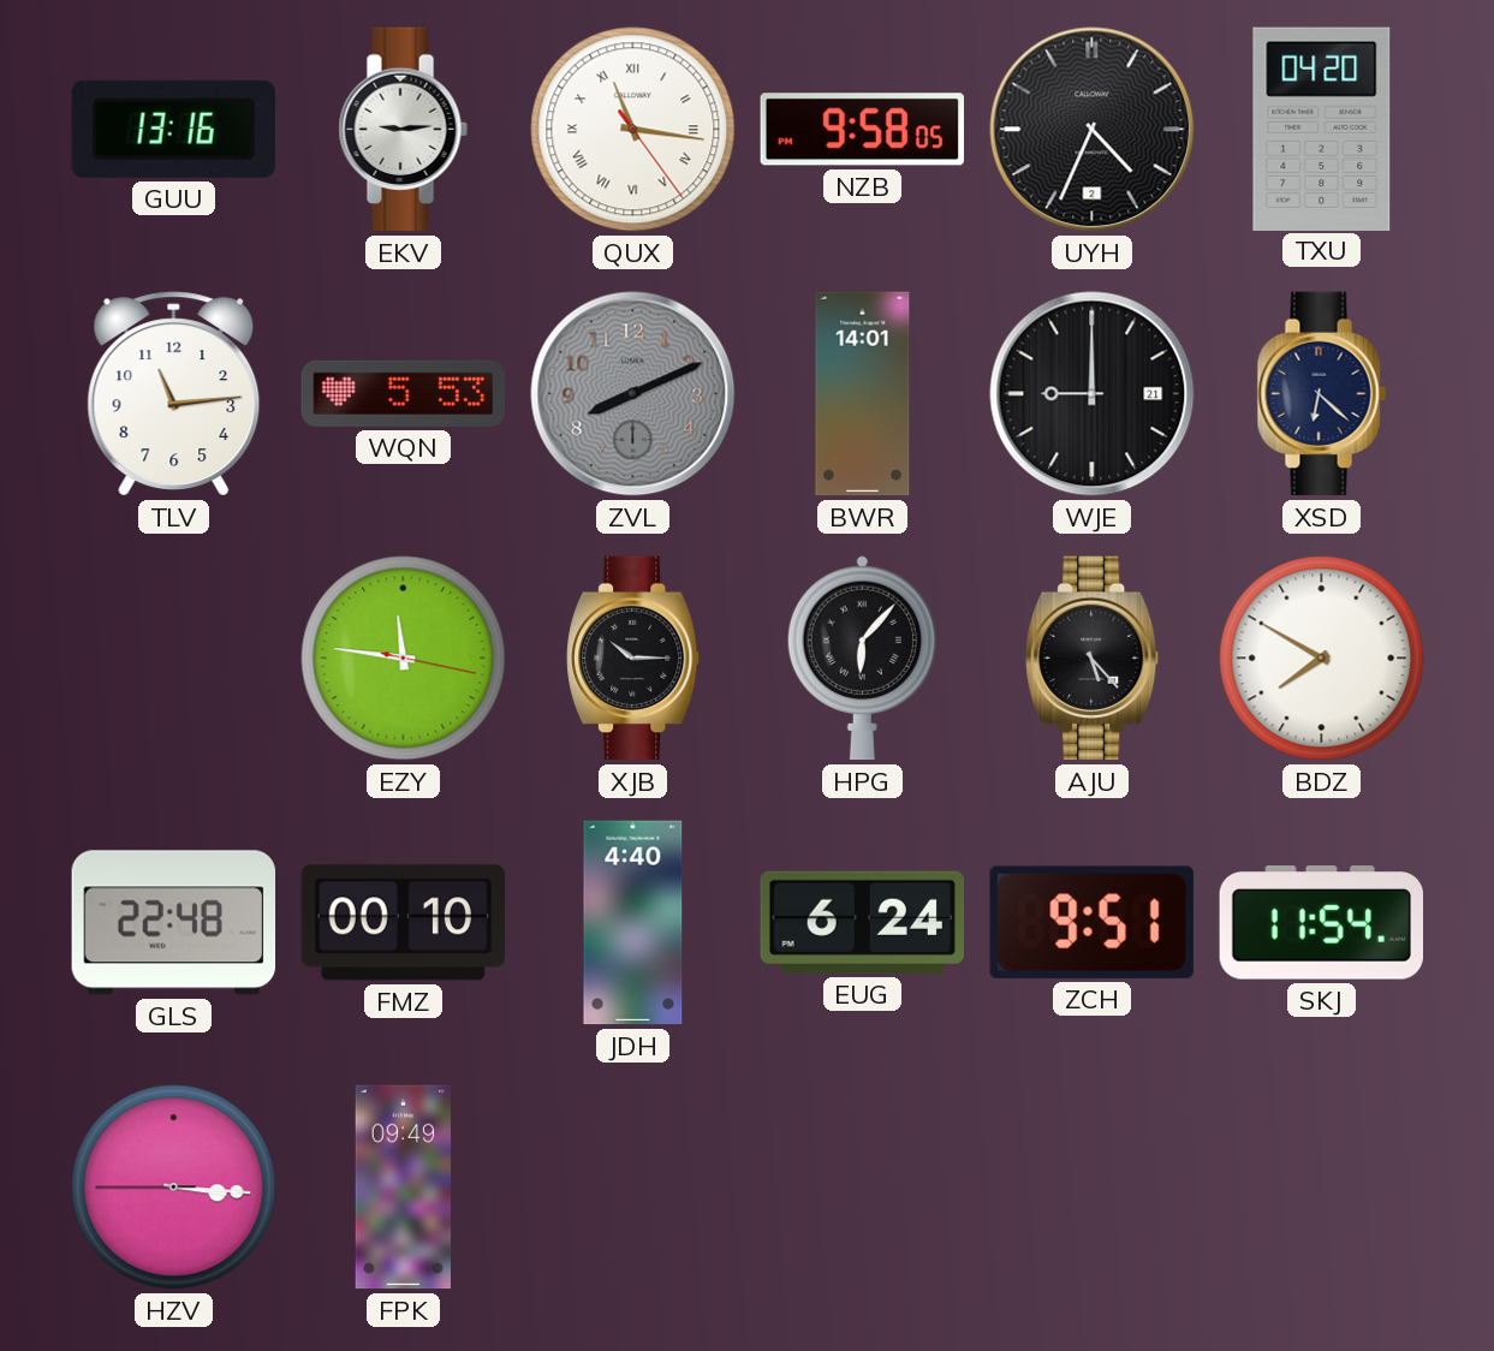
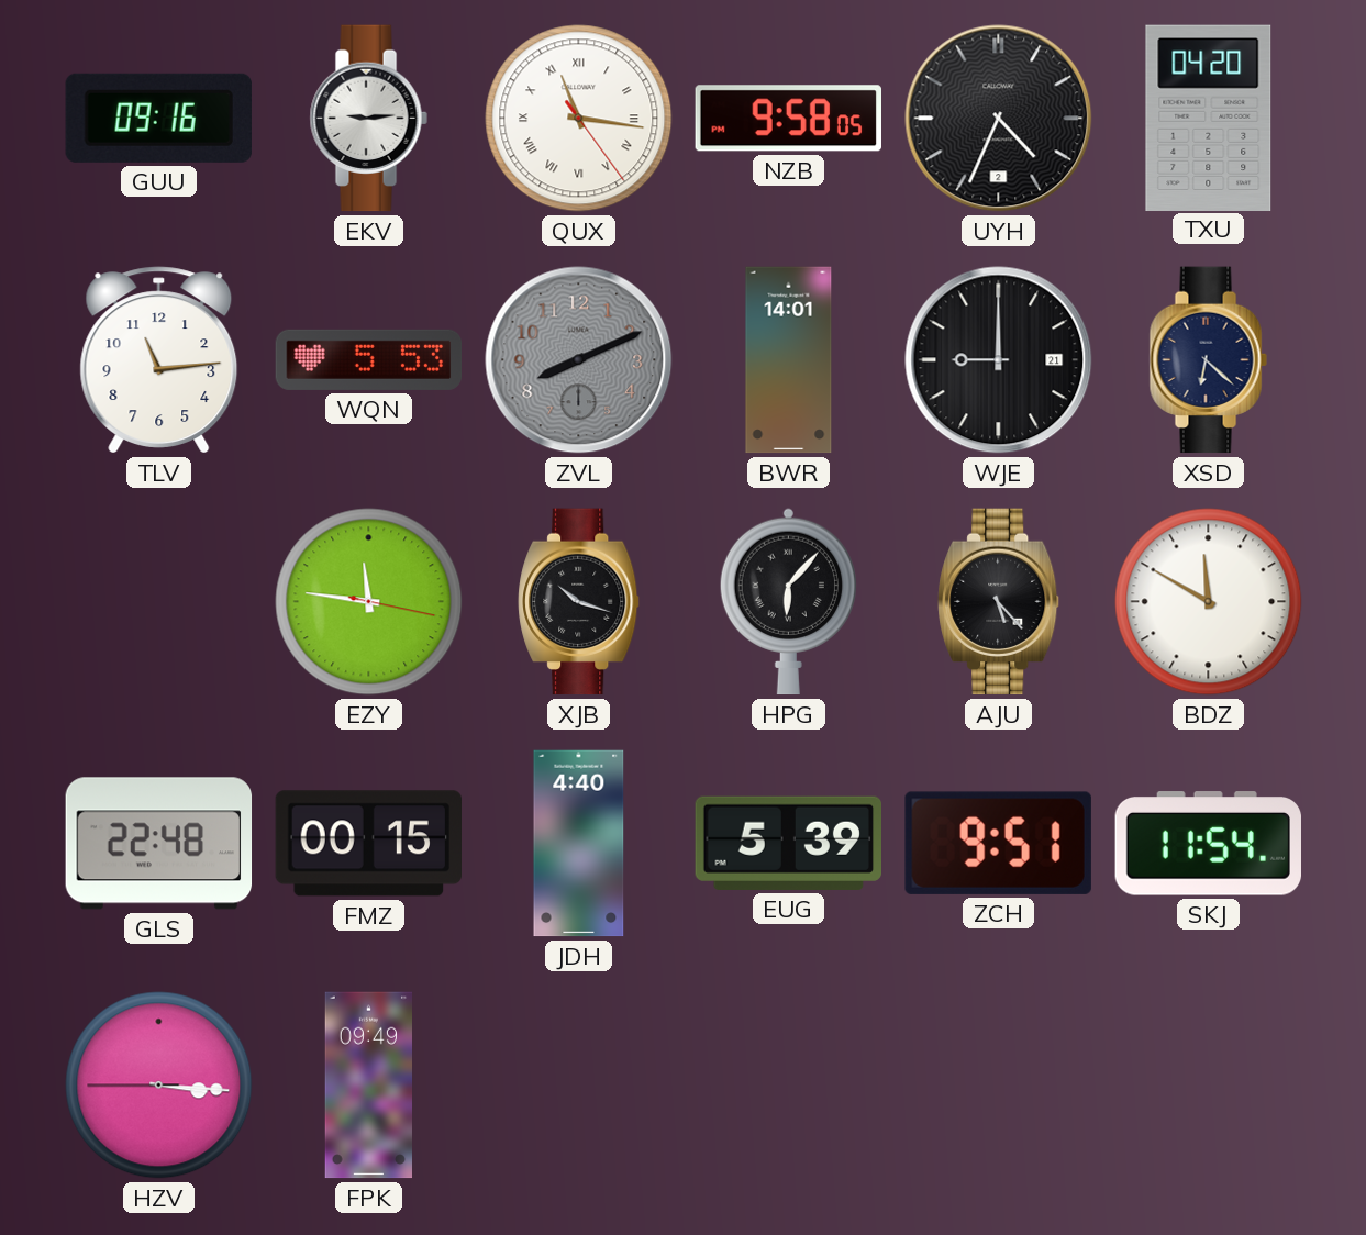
GUU: 13:16 -> 09:16
XJB: 10:15 -> 10:18
BDZ: 7:50 -> 11:50
FMZ: 00:10 -> 00:15
EUG: 6:24 -> 5:39
